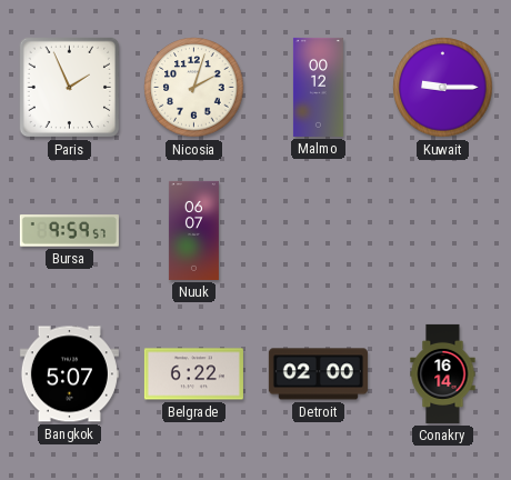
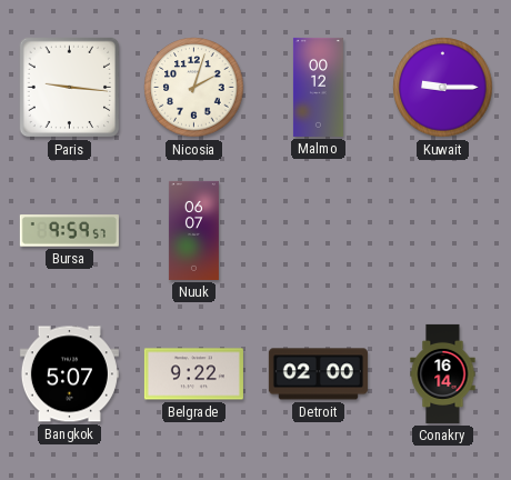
Paris: 1:56 -> 9:16
Belgrade: 6:22 -> 9:22
